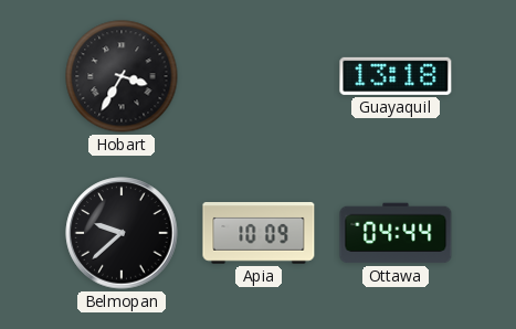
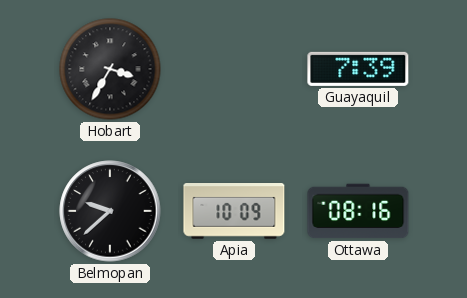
Guayaquil: 13:18 -> 7:39
Ottawa: 04:44 -> 08:16
